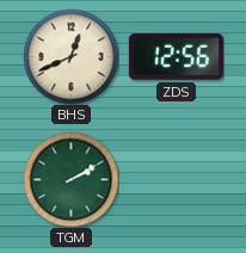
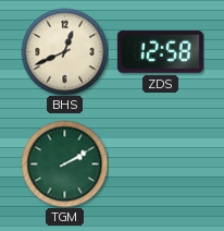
ZDS: 12:56 -> 12:58
